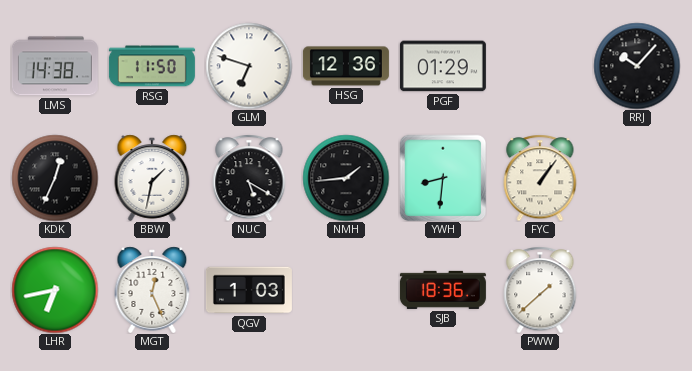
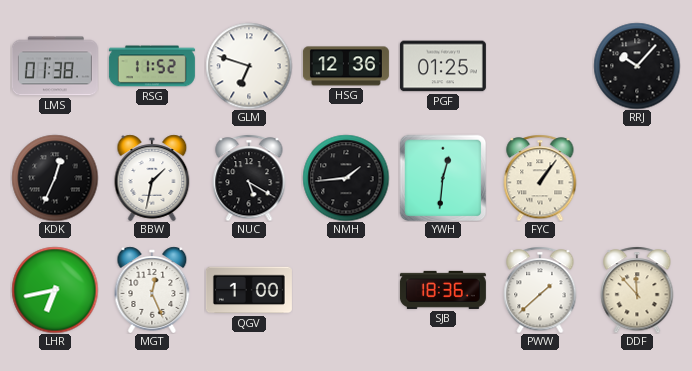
LMS: 14:38 -> 01:38
RSG: 11:50 -> 11:52
PGF: 01:29 -> 01:25
YWH: 8:31 -> 12:31
QGV: 1:03 -> 1:00
DDF: none -> 11:53
